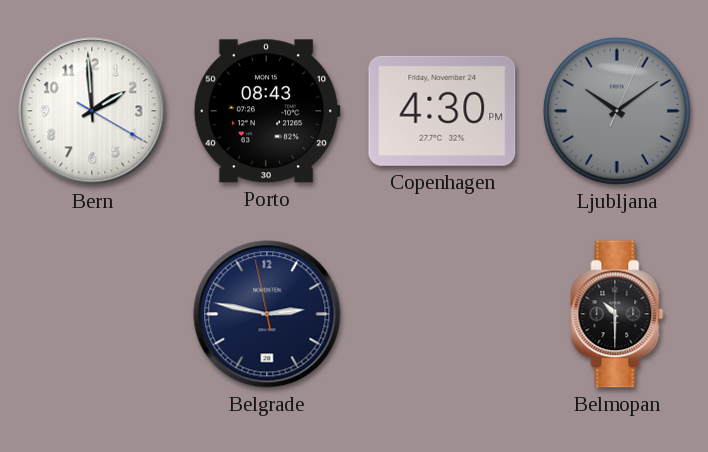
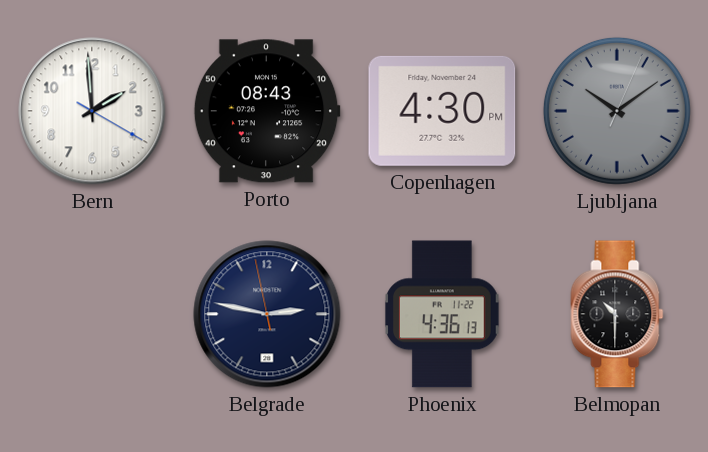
Phoenix: none -> 4:36
